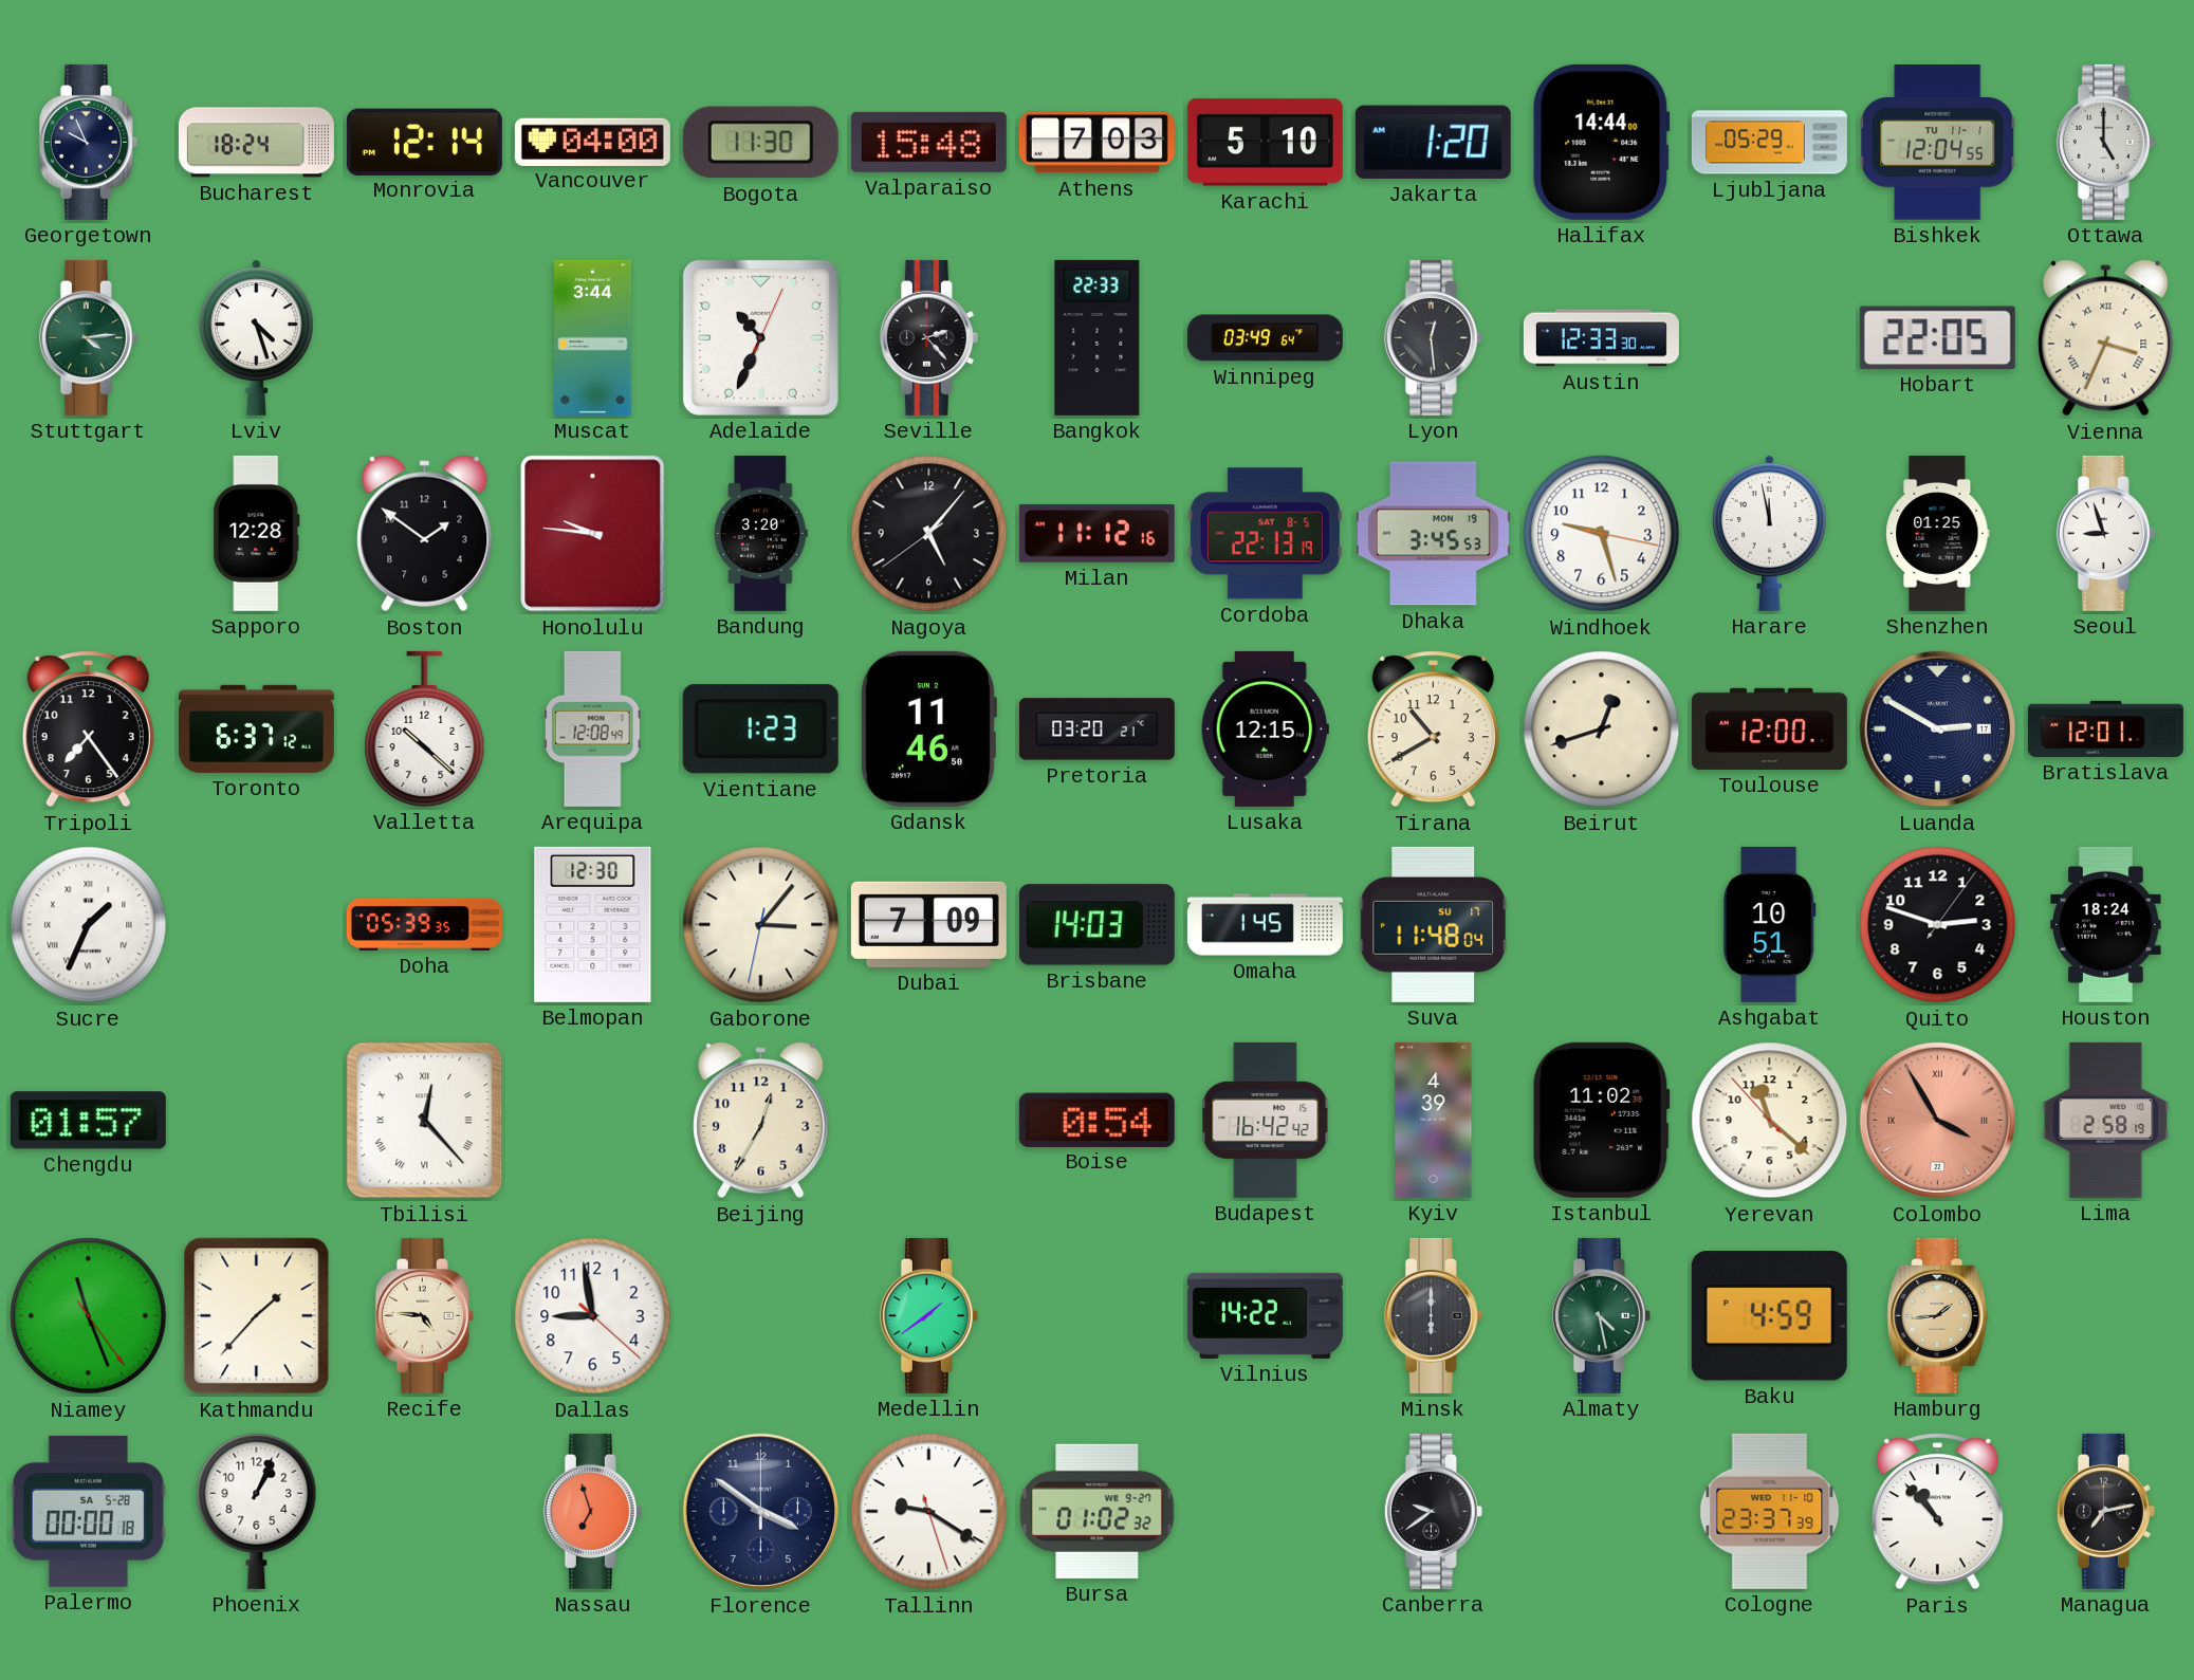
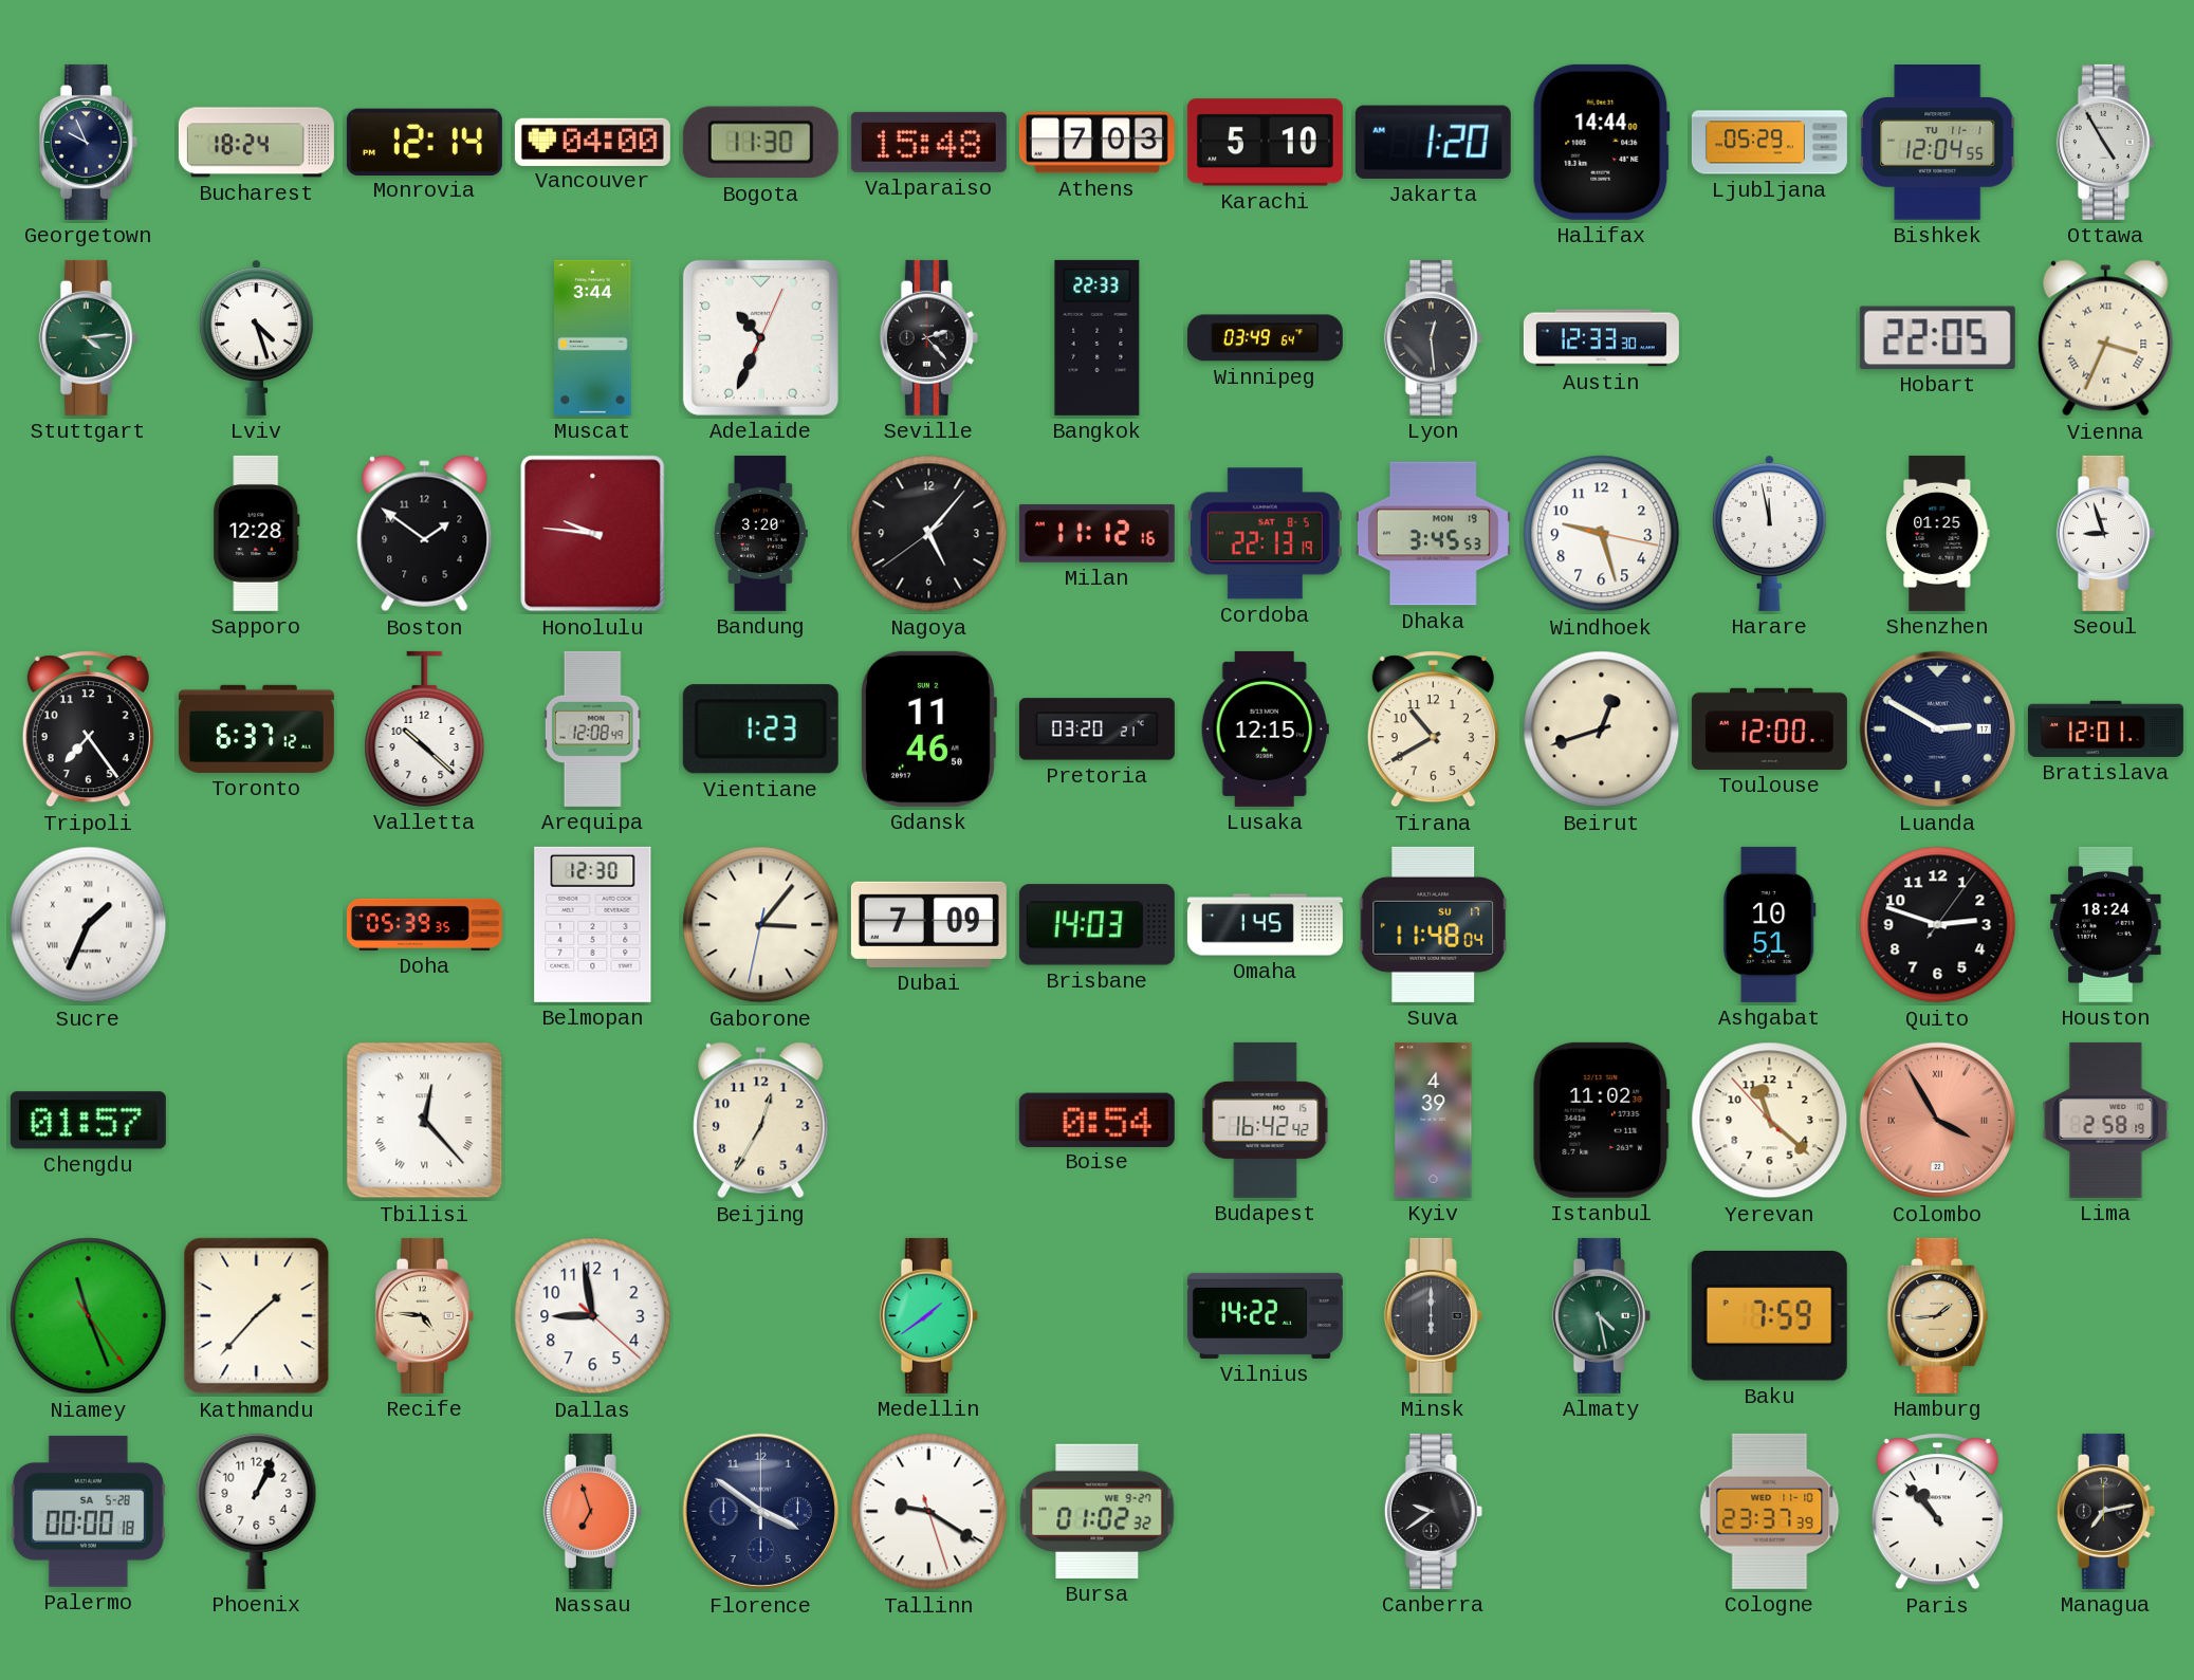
Ottawa: 5:00 -> 4:55
Baku: 4:59 -> 7:59
